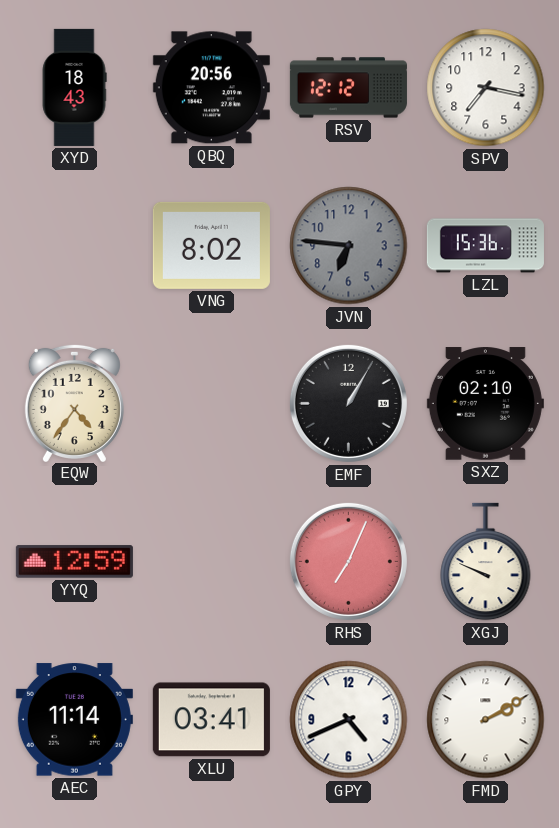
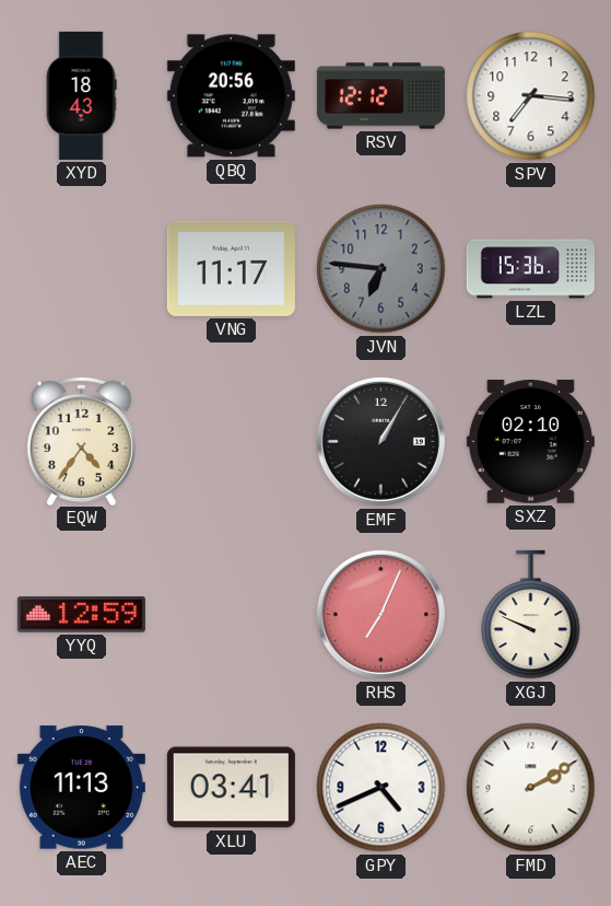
SPV: 7:17 -> 7:16
VNG: 8:02 -> 11:17
AEC: 11:14 -> 11:13
